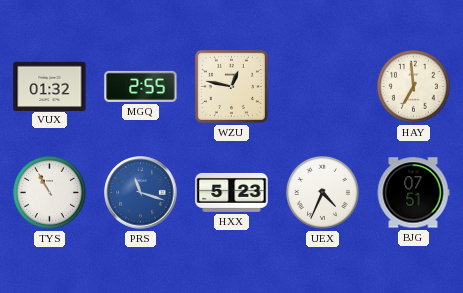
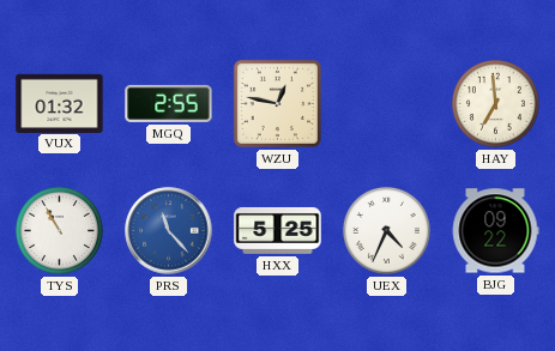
PRS: 11:18 -> 11:23
HXX: 5:23 -> 5:25
BJG: 07:51 -> 09:22
